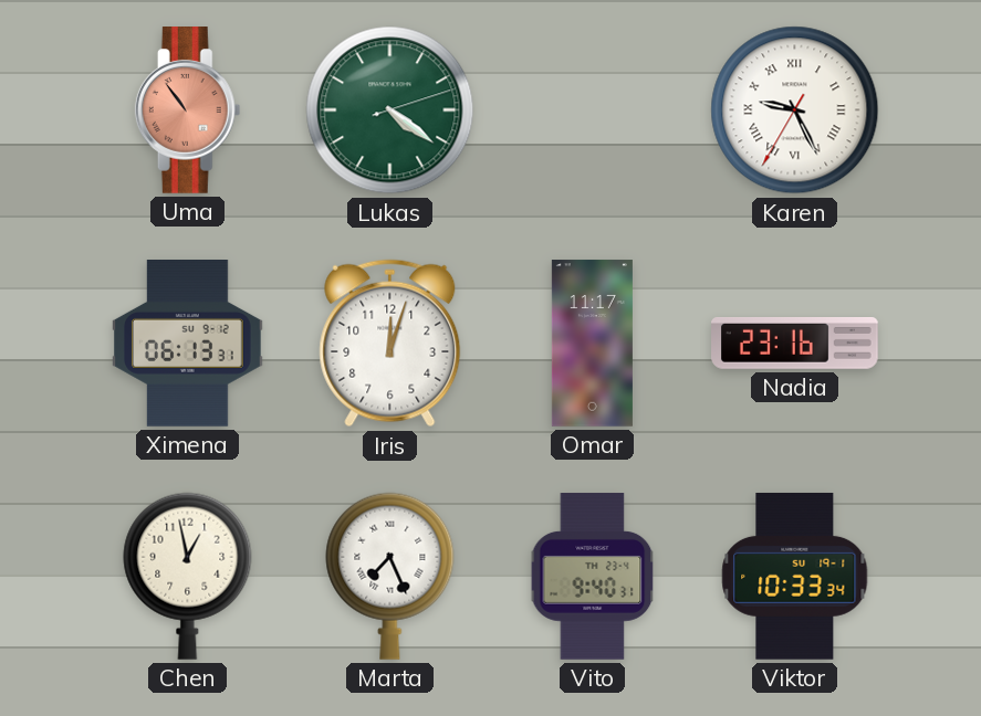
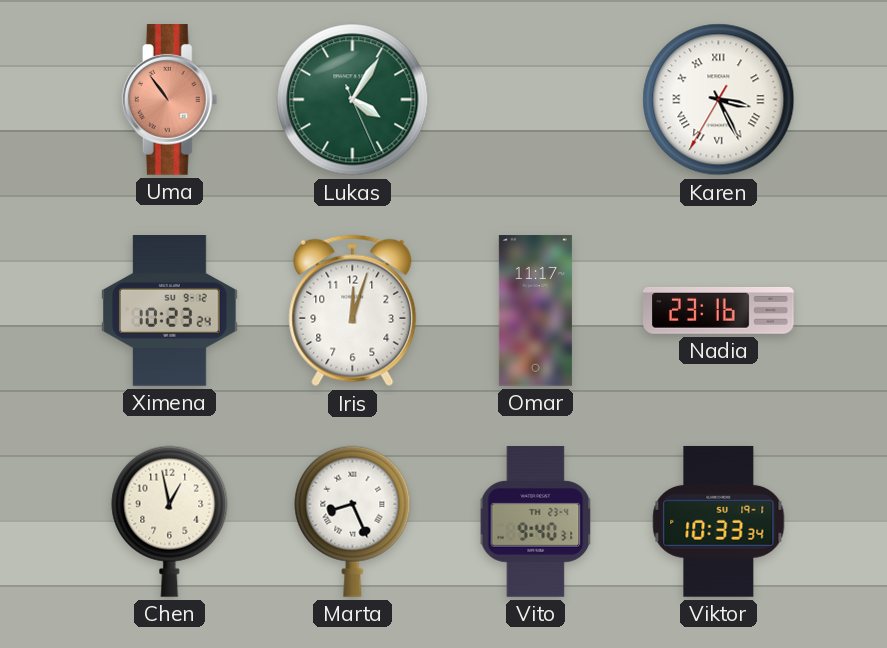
Lukas: 4:21 -> 4:05
Karen: 9:25 -> 3:25
Ximena: 06:13 -> 10:23
Marta: 7:26 -> 8:26
